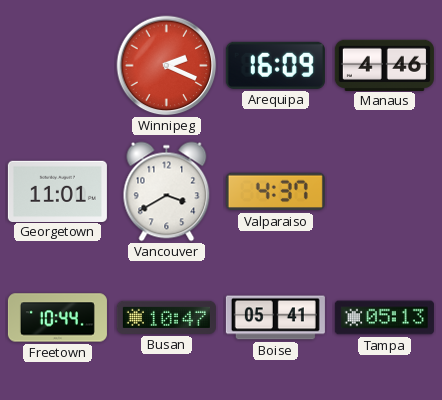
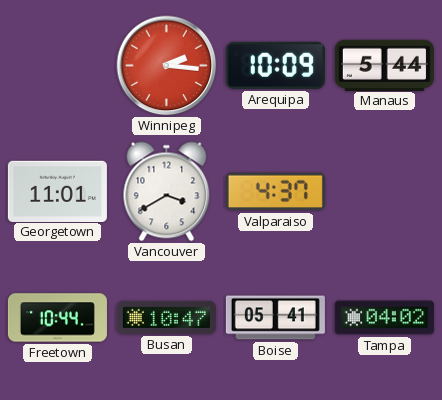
Winnipeg: 2:19 -> 2:16
Arequipa: 16:09 -> 10:09
Manaus: 4:46 -> 5:44
Tampa: 05:13 -> 04:02
